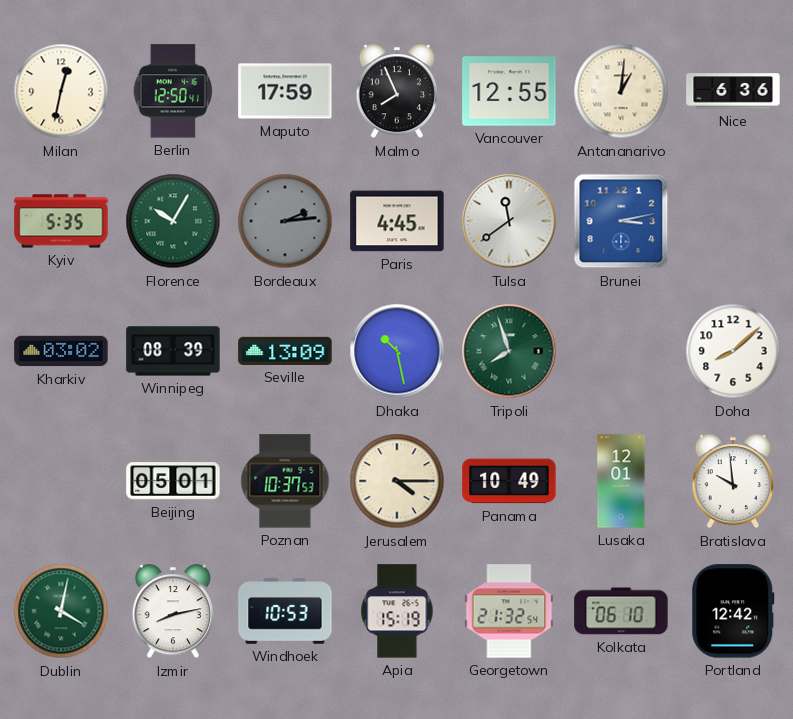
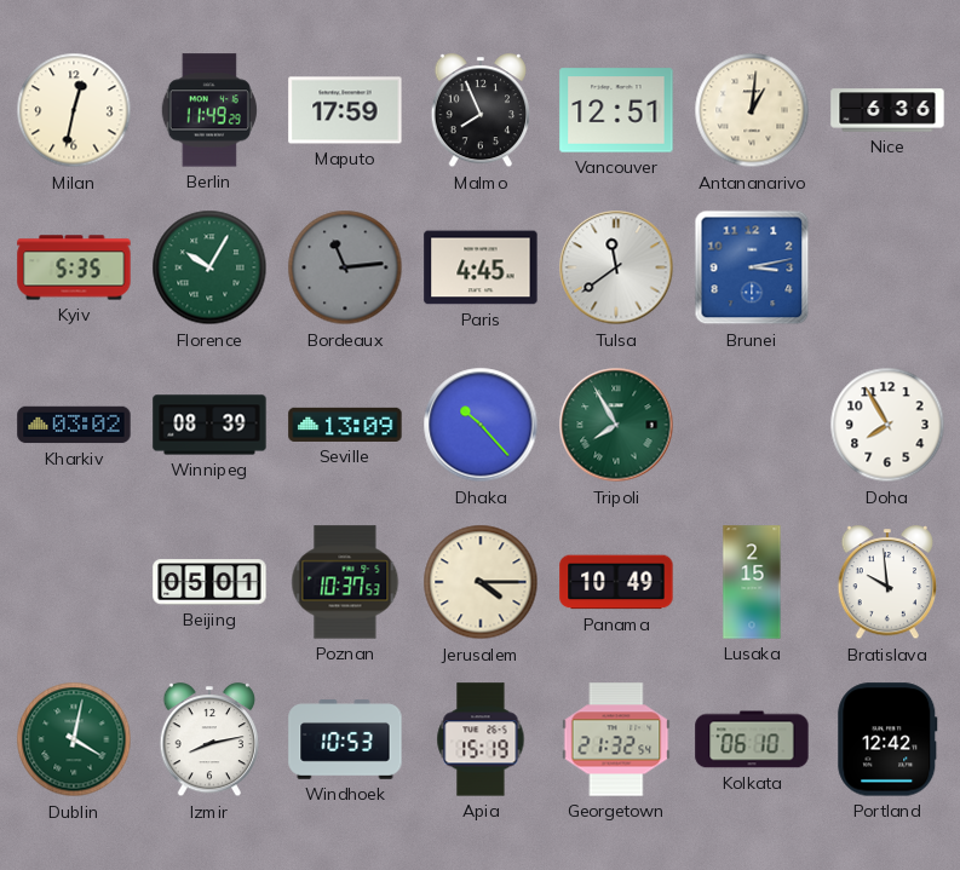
Berlin: 12:50 -> 11:49
Vancouver: 12:55 -> 12:51
Bordeaux: 2:14 -> 11:14
Dhaka: 10:28 -> 10:23
Tripoli: 7:57 -> 7:55
Doha: 8:08 -> 7:55
Lusaka: 12:01 -> 2:15
